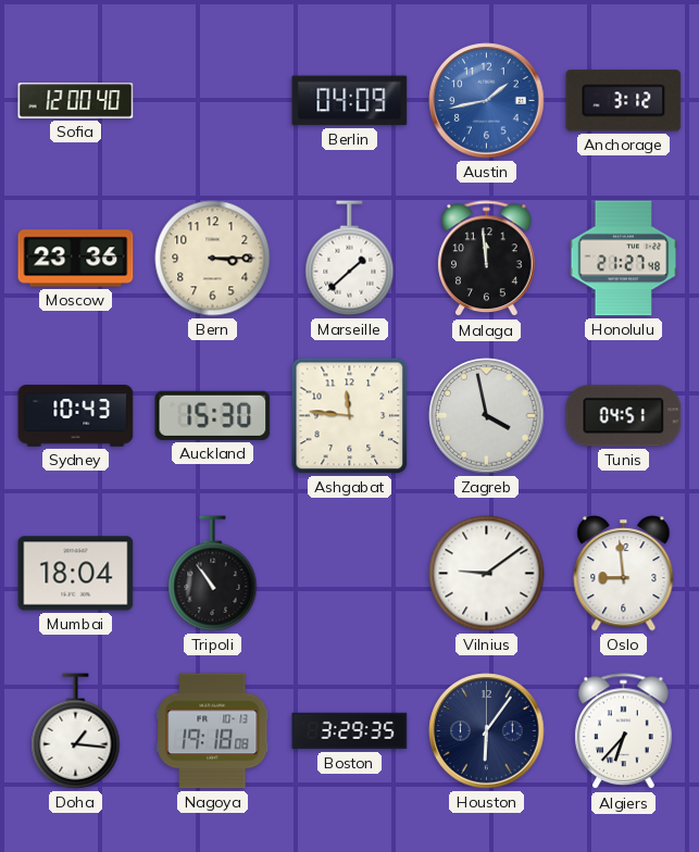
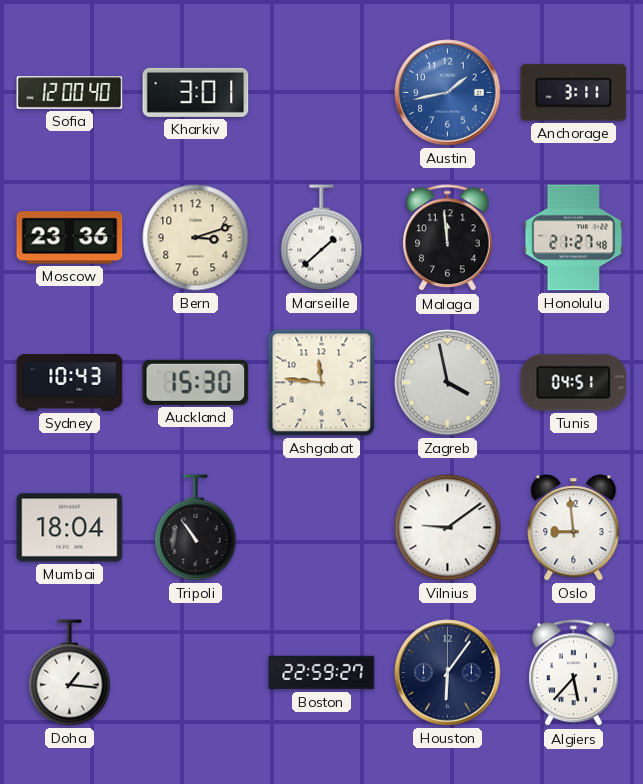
Kharkiv: none -> 3:01
Berlin: 04:09 -> none
Anchorage: 3:12 -> 3:11
Bern: 3:15 -> 3:12
Nagoya: 19:18 -> none
Boston: 3:29 -> 22:59
Algiers: 6:37 -> 5:37
